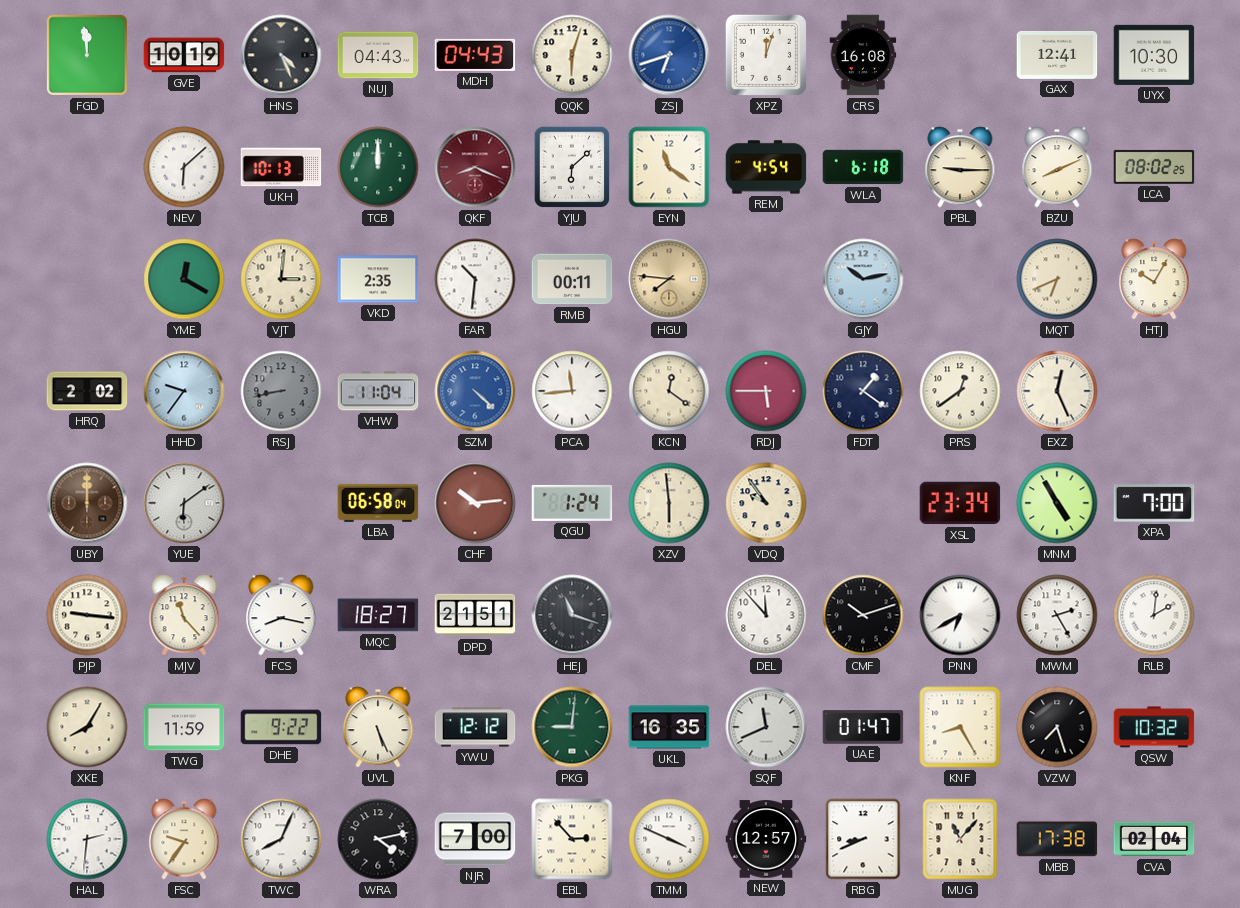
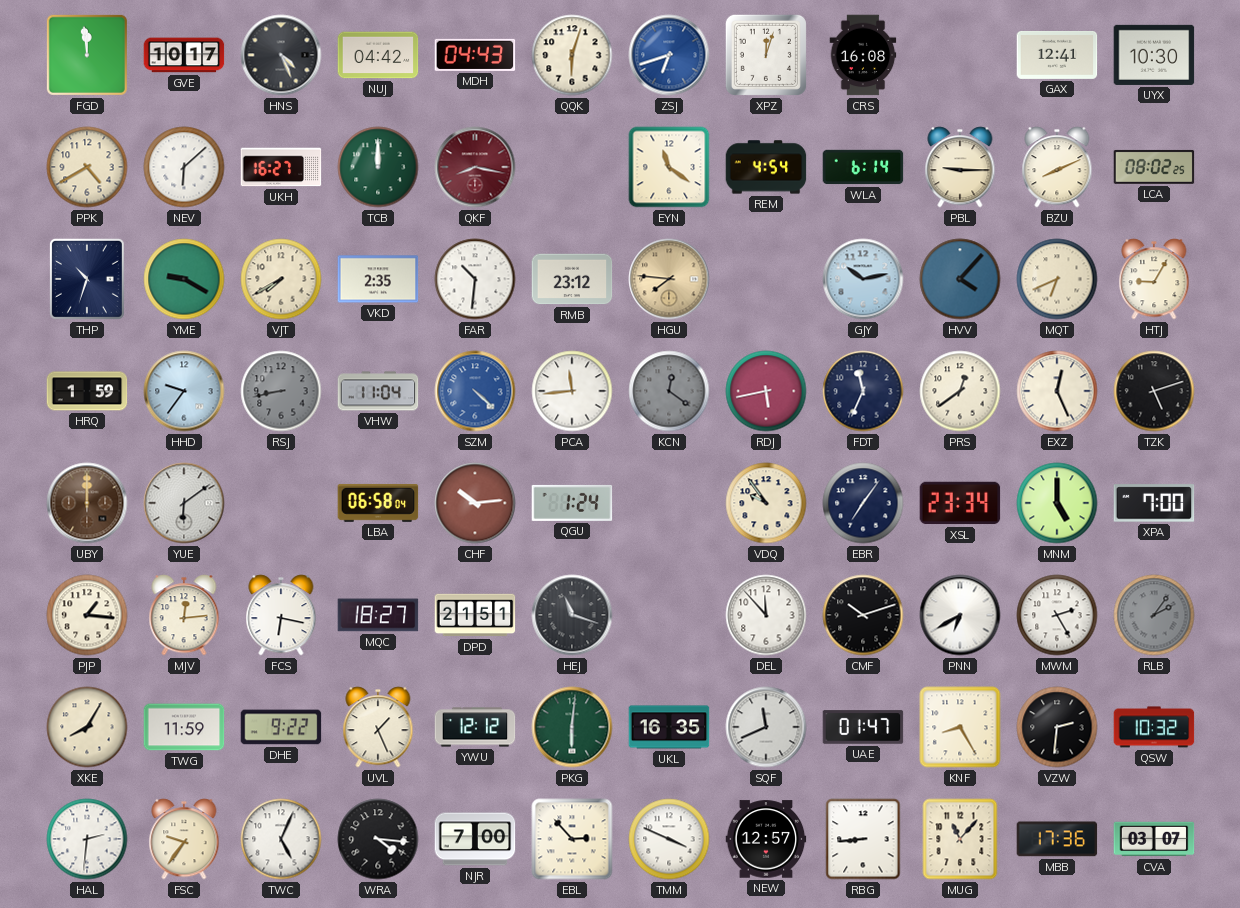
GVE: 10:19 -> 10:17
NUJ: 04:43 -> 04:42
PPK: none -> 4:40
UKH: 10:13 -> 16:27
QKF: 8:19 -> 8:17
YJU: 6:08 -> none
WLA: 6:18 -> 6:14
THP: none -> 10:33
YME: 12:20 -> 9:20
VJT: 3:01 -> 7:40
RMB: 00:11 -> 23:12
HVV: none -> 4:07
HTJ: 10:05 -> 9:05
HRQ: 2:02 -> 1:59
KCN dial: cream -> grey
RDJ: 5:45 -> 5:43
FDT: 1:21 -> 11:34
TZK: none -> 5:12
XZV: 5:59 -> none
EBR: none -> 7:06
MNM: 4:55 -> 5:00
PJP: 9:16 -> 1:16
MJV: 11:23 -> 12:14
FCS: 8:17 -> 6:17
RLB: 2:01 -> 2:06
RLB dial: white -> grey
UVL: 5:26 -> 1:26
PKG: 9:01 -> 6:01
VZW: 7:27 -> 2:31
TWC: 8:04 -> 5:04
WRA: 4:13 -> 4:16
RBG: 8:41 -> 8:44
MBB: 17:38 -> 17:36
CVA: 02:04 -> 03:07
